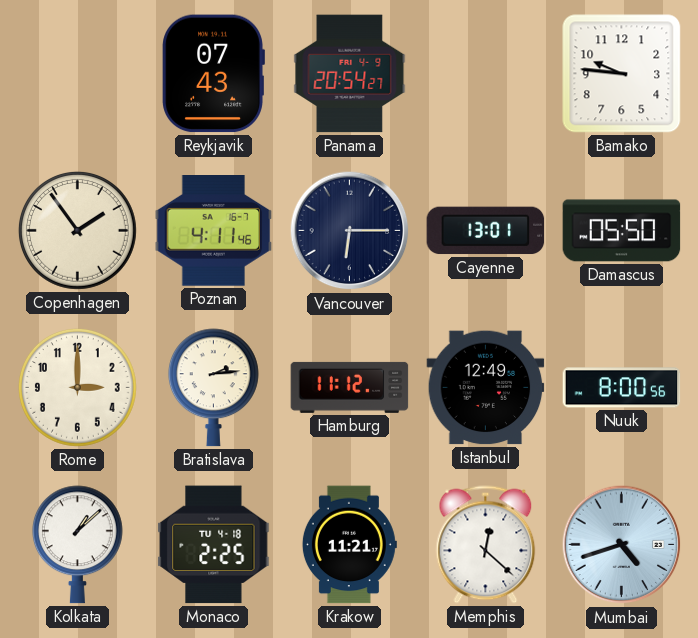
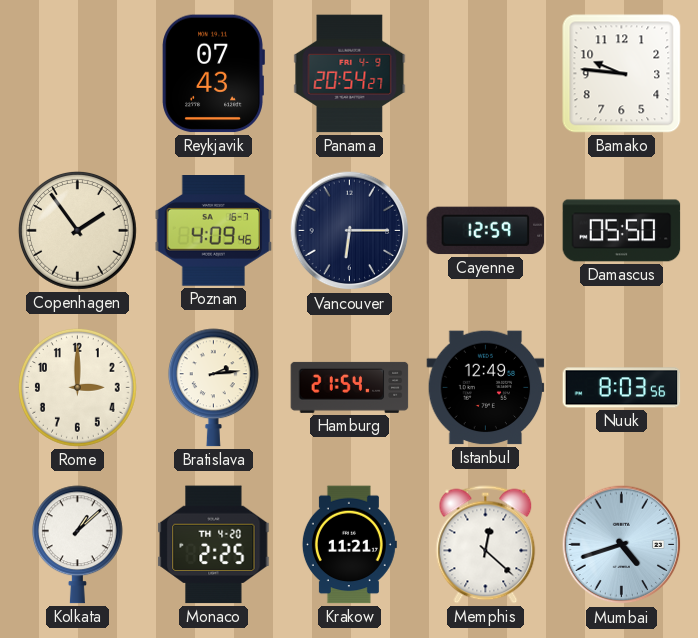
Poznan: 4:11 -> 4:09
Cayenne: 13:01 -> 12:59
Hamburg: 11:12 -> 21:54
Nuuk: 8:00 -> 8:03
Monaco date: TU 4-18 -> TH 4-20
